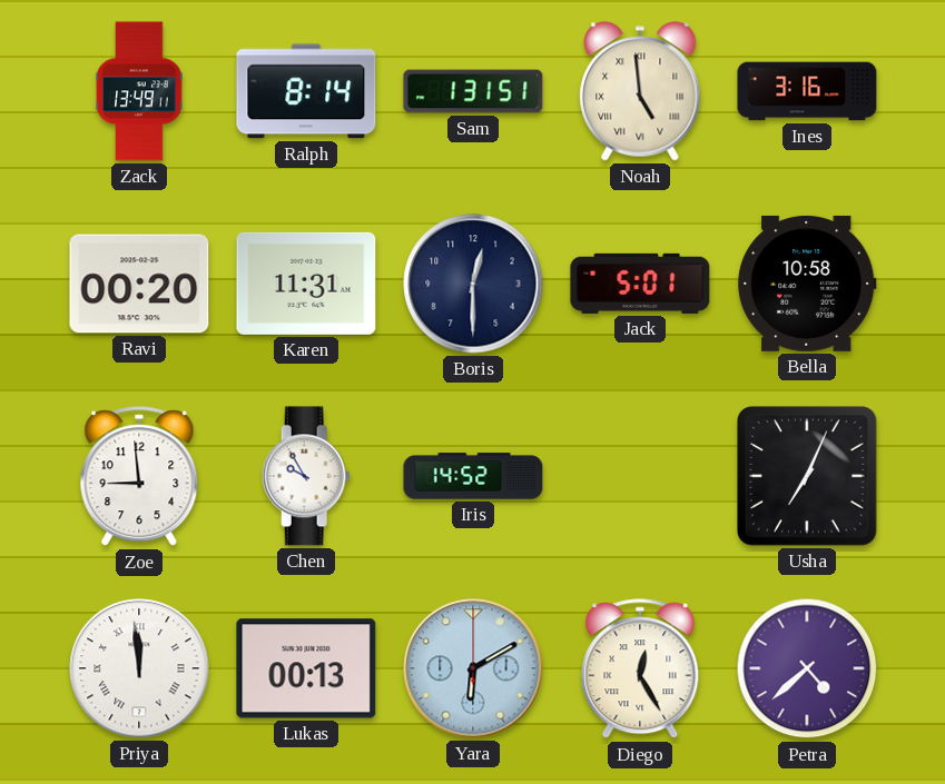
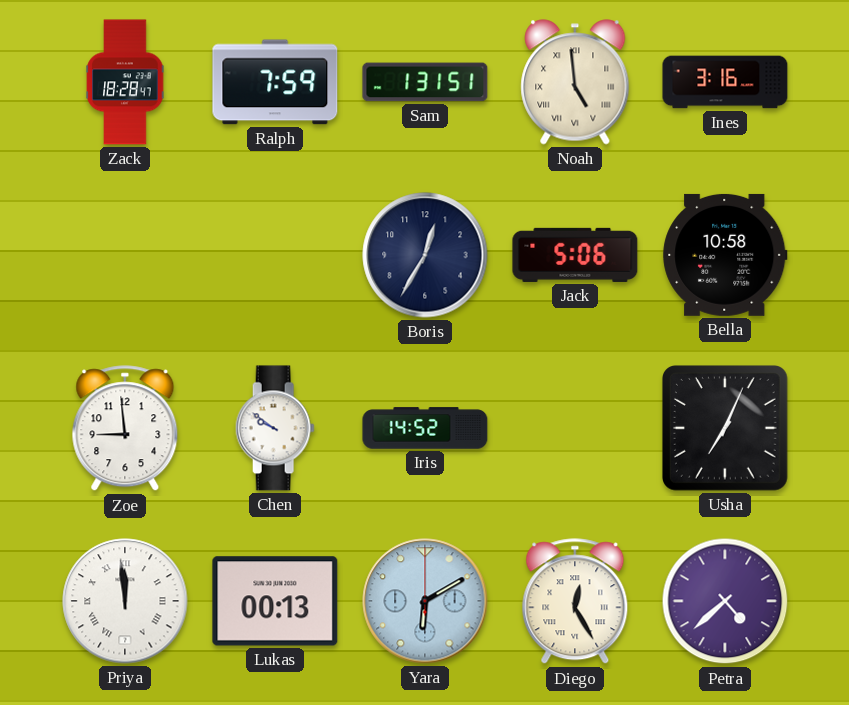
Zack: 13:49 -> 18:28
Ralph: 8:14 -> 7:59
Ravi: 00:20 -> none
Karen: 11:31 -> none
Boris: 12:30 -> 12:35
Jack: 5:01 -> 5:06
Chen: 9:55 -> 9:51
